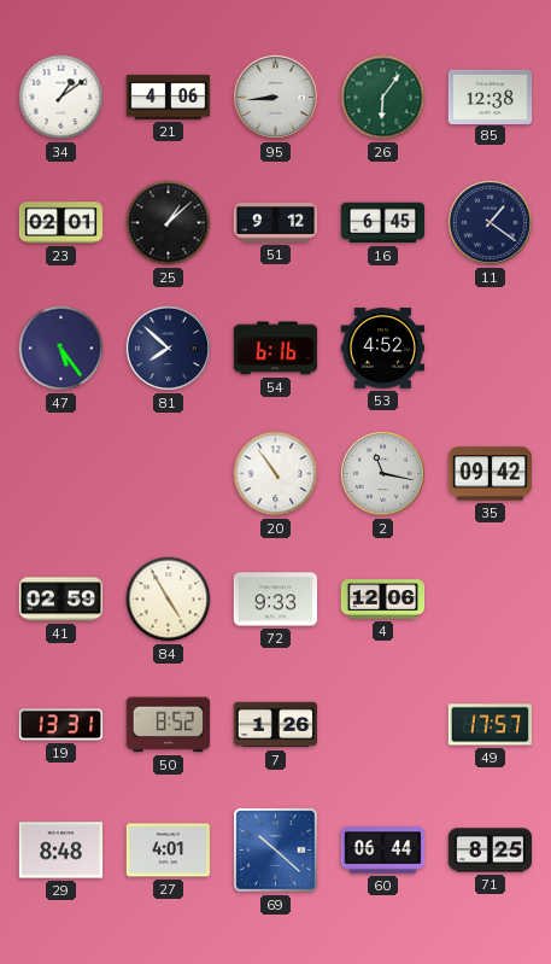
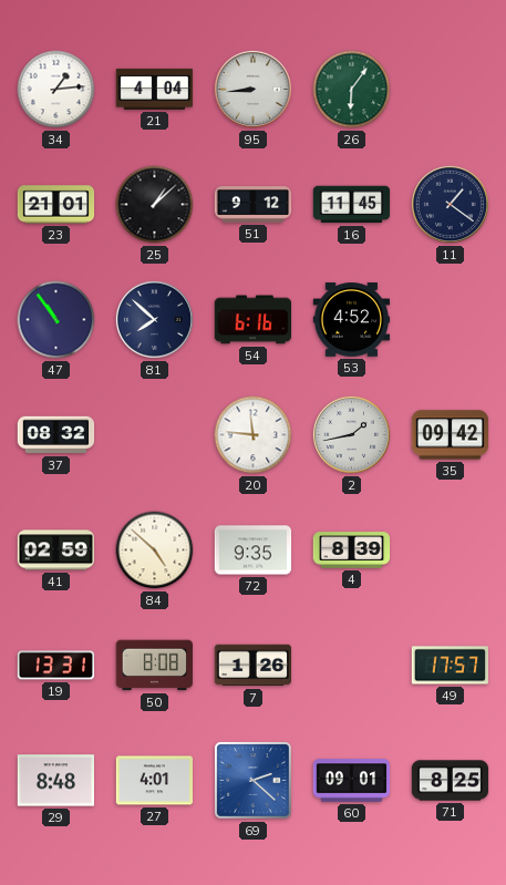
34: 1:09 -> 1:14
21: 4:06 -> 4:04
85: 12:38 -> none
23: 02:01 -> 21:01
16: 6:45 -> 11:45
47: 5:24 -> 10:54
37: none -> 08:32
20: 10:54 -> 11:46
2: 11:17 -> 1:43
84: 4:55 -> 4:52
72: 9:33 -> 9:35
4: 12:06 -> 8:39
50: 8:52 -> 8:08
69: 10:22 -> 2:22
60: 06:44 -> 09:01
